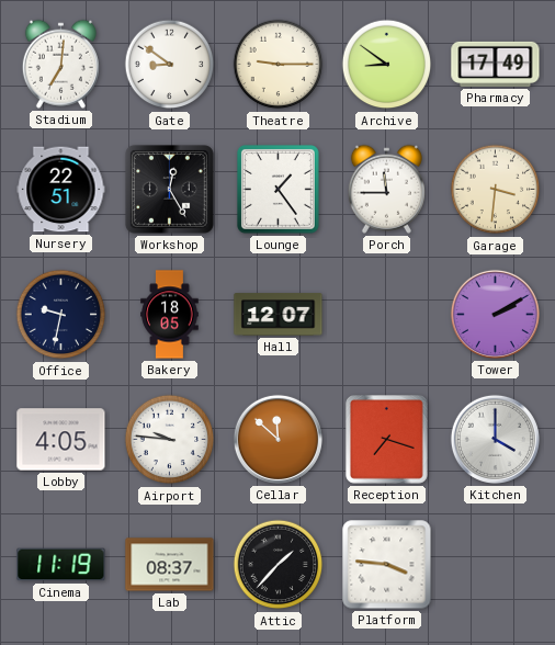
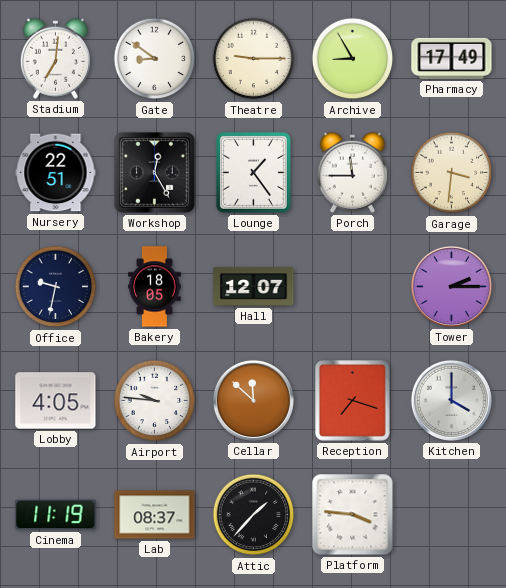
Archive: 8:51 -> 8:55
Tower: 2:10 -> 2:15
